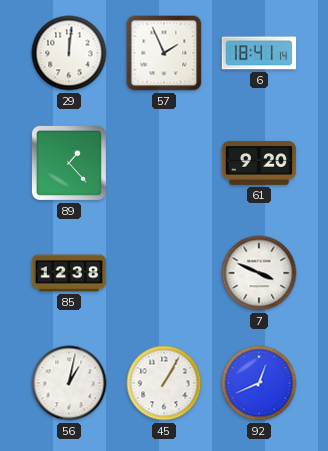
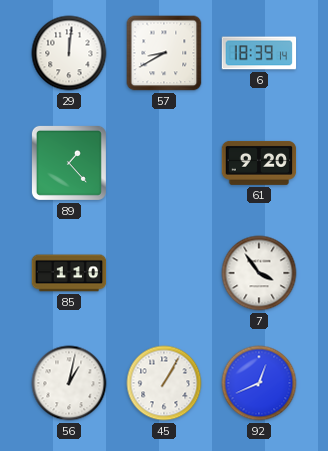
57: 1:56 -> 8:40
6: 18:41 -> 18:39
85: 12:38 -> 1:10
7: 3:49 -> 3:54
